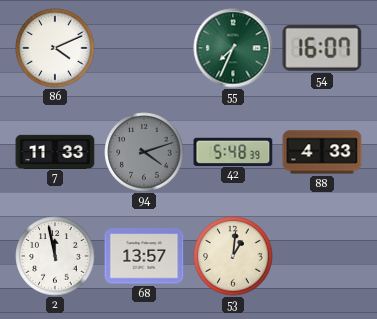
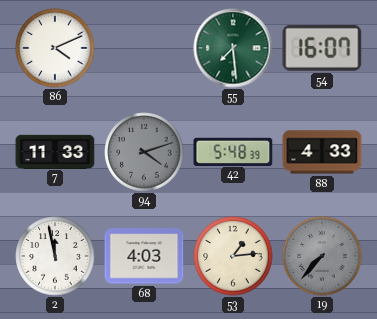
55: 7:34 -> 7:29
68: 13:57 -> 4:03
53: 1:01 -> 1:14
19: none -> 7:37
